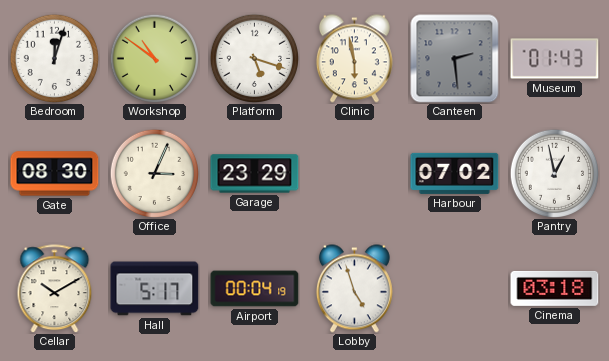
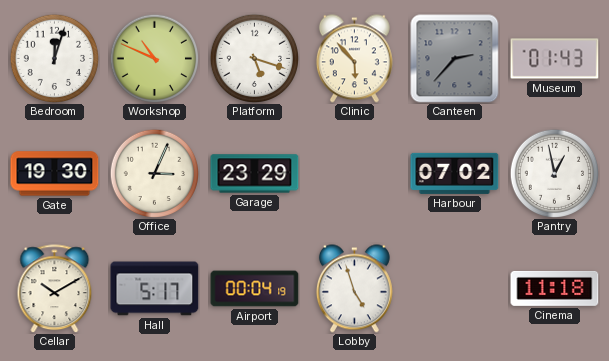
Workshop: 10:51 -> 10:49
Clinic: 5:58 -> 5:53
Canteen: 2:29 -> 2:37
Gate: 08:30 -> 19:30
Cinema: 03:18 -> 11:18
